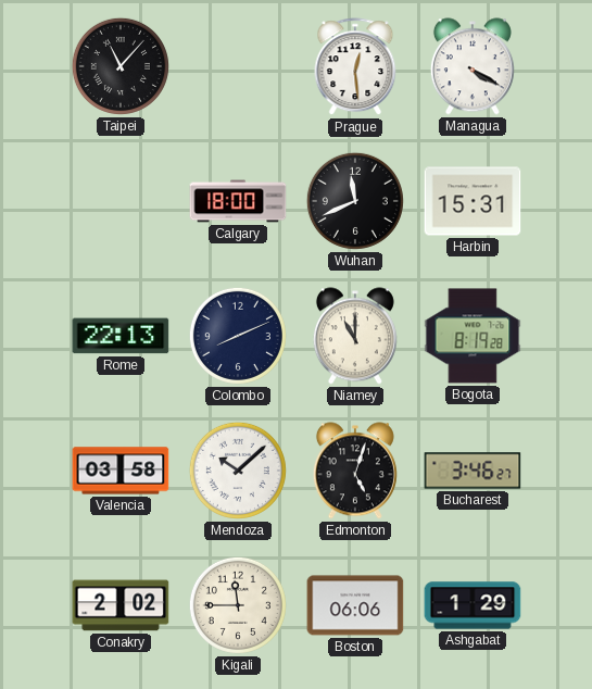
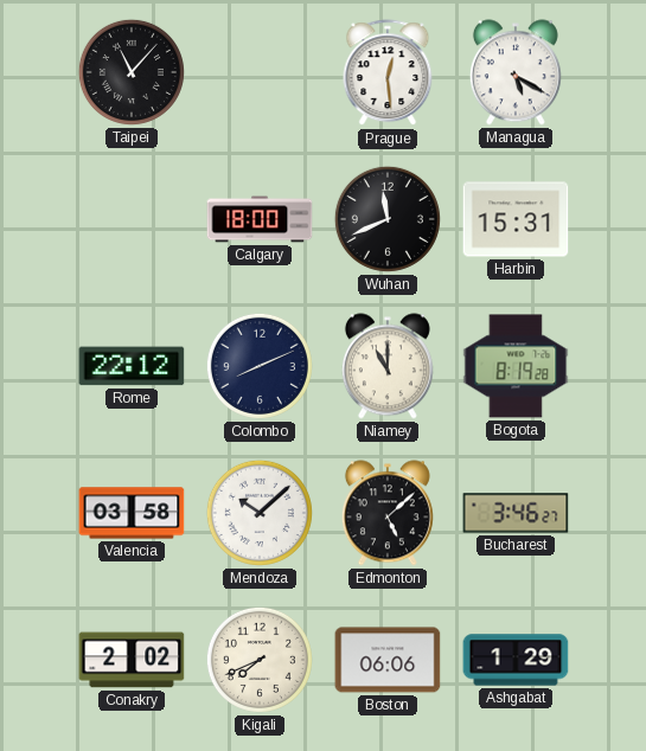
Managua: 4:20 -> 5:20
Rome: 22:13 -> 22:12
Edmonton: 5:03 -> 5:08
Kigali: 11:45 -> 7:41
